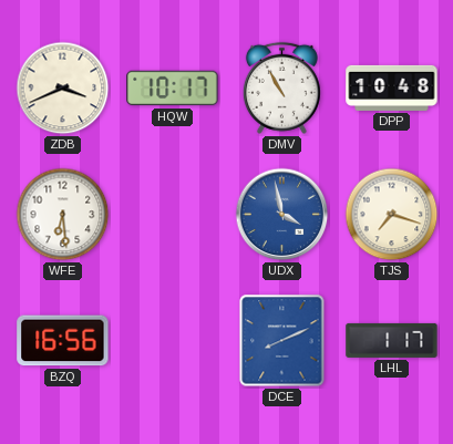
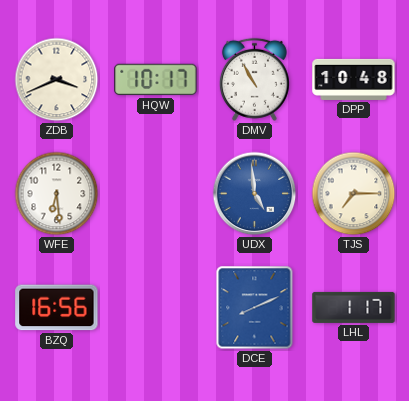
UDX: 3:58 -> 4:59
TJS: 7:18 -> 7:15
